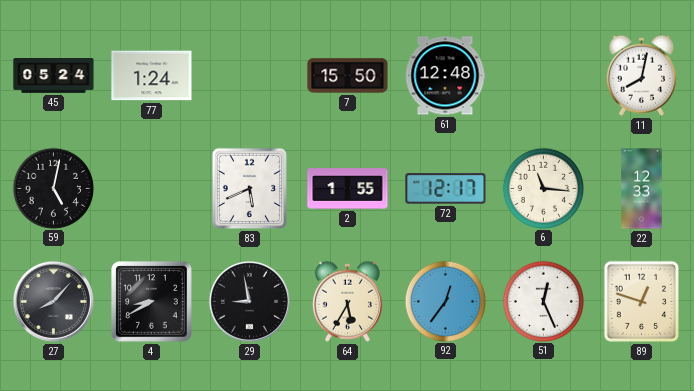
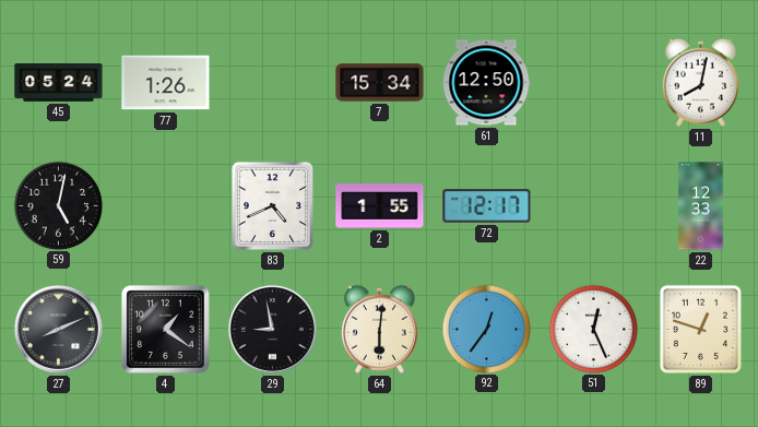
77: 1:24 -> 1:26
7: 15:50 -> 15:34
61: 12:48 -> 12:50
83: 5:41 -> 4:41
6: 11:16 -> none
27: 8:07 -> 8:11
4: 8:40 -> 1:21
64: 5:35 -> 6:01
